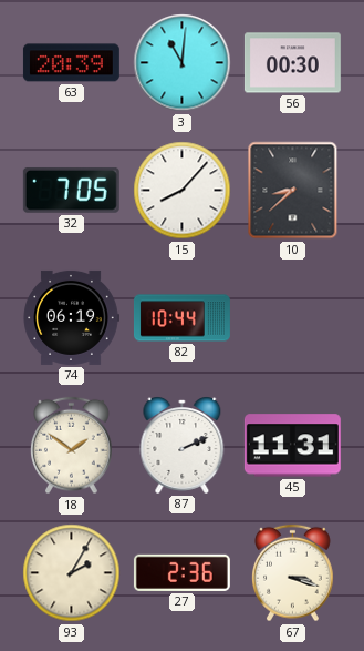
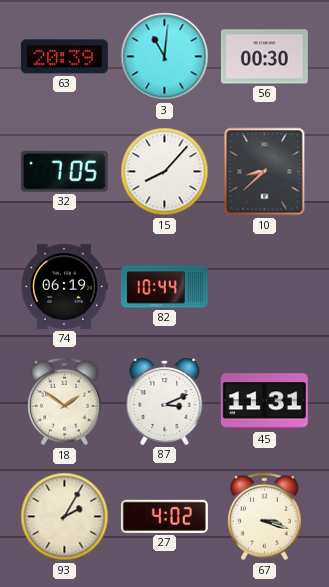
87: 2:11 -> 3:11
27: 2:36 -> 4:02
